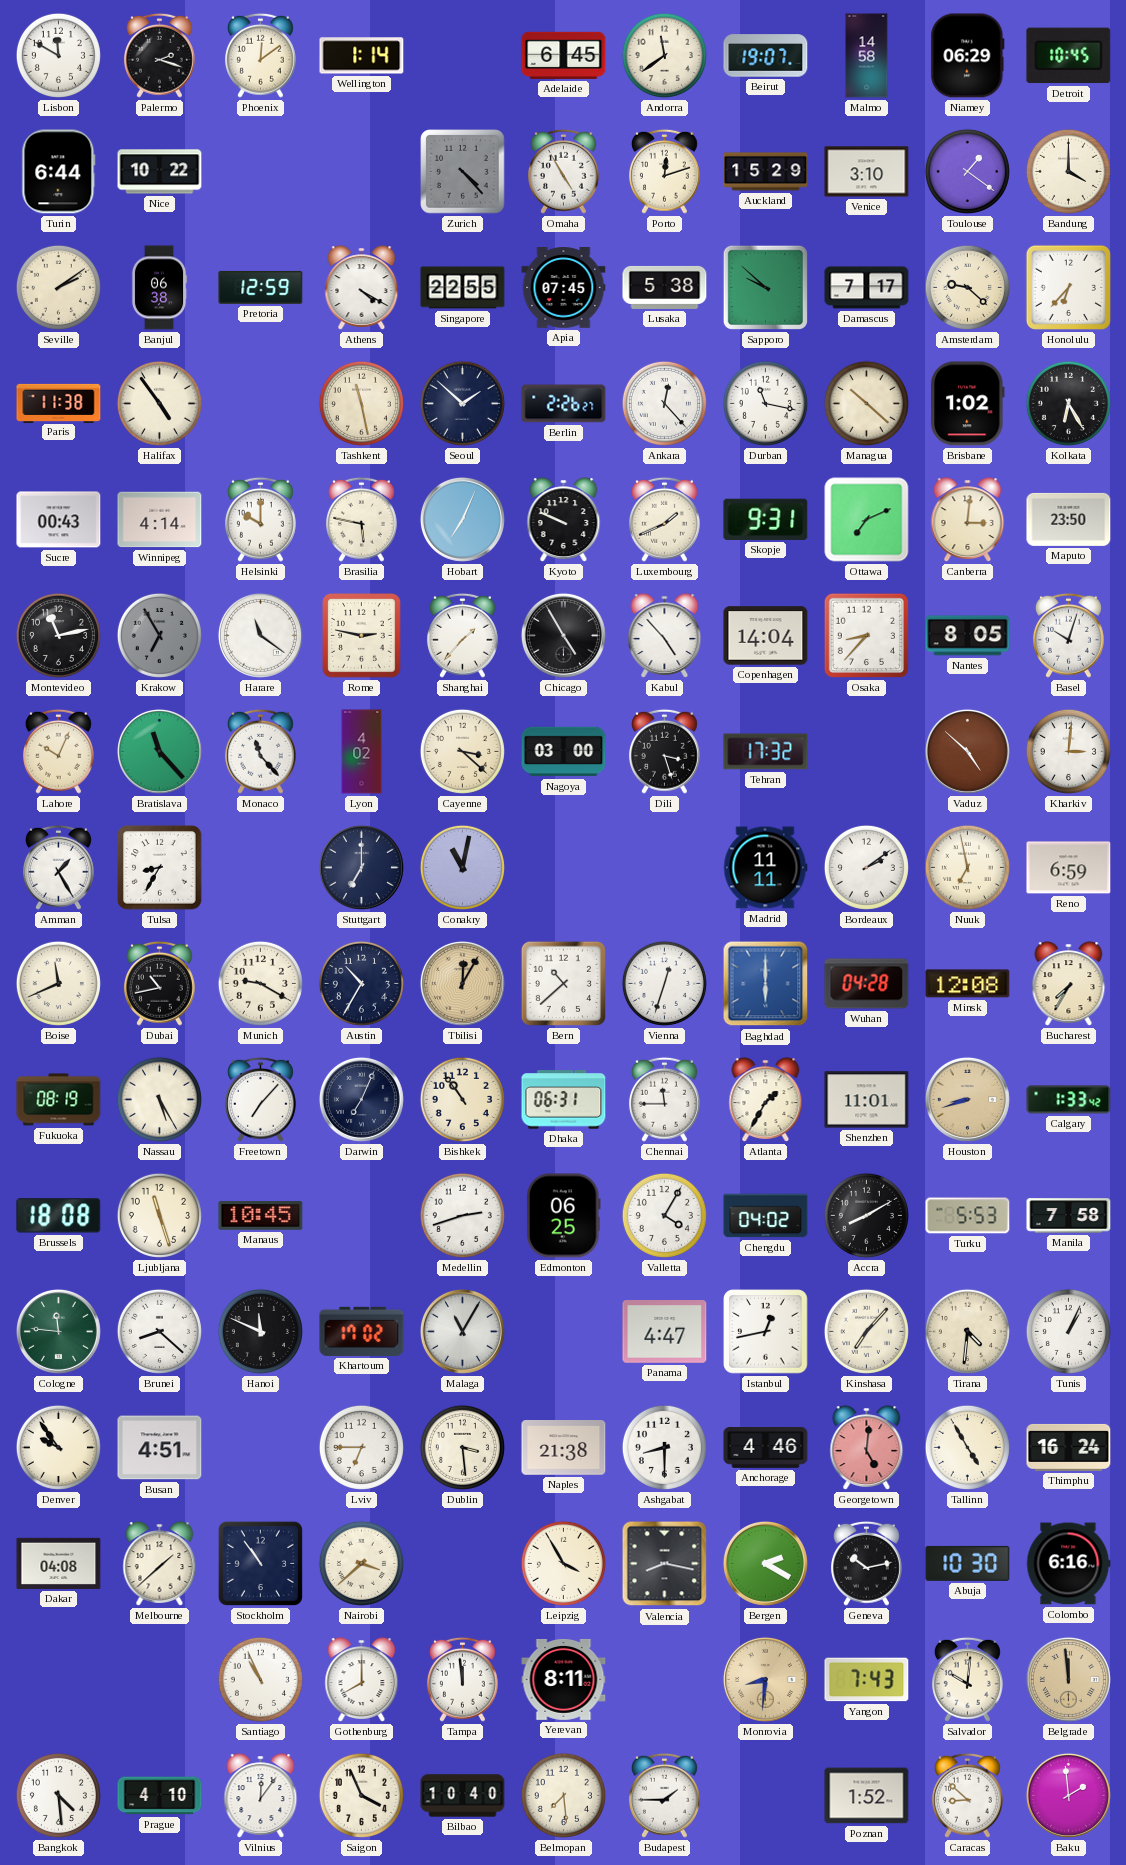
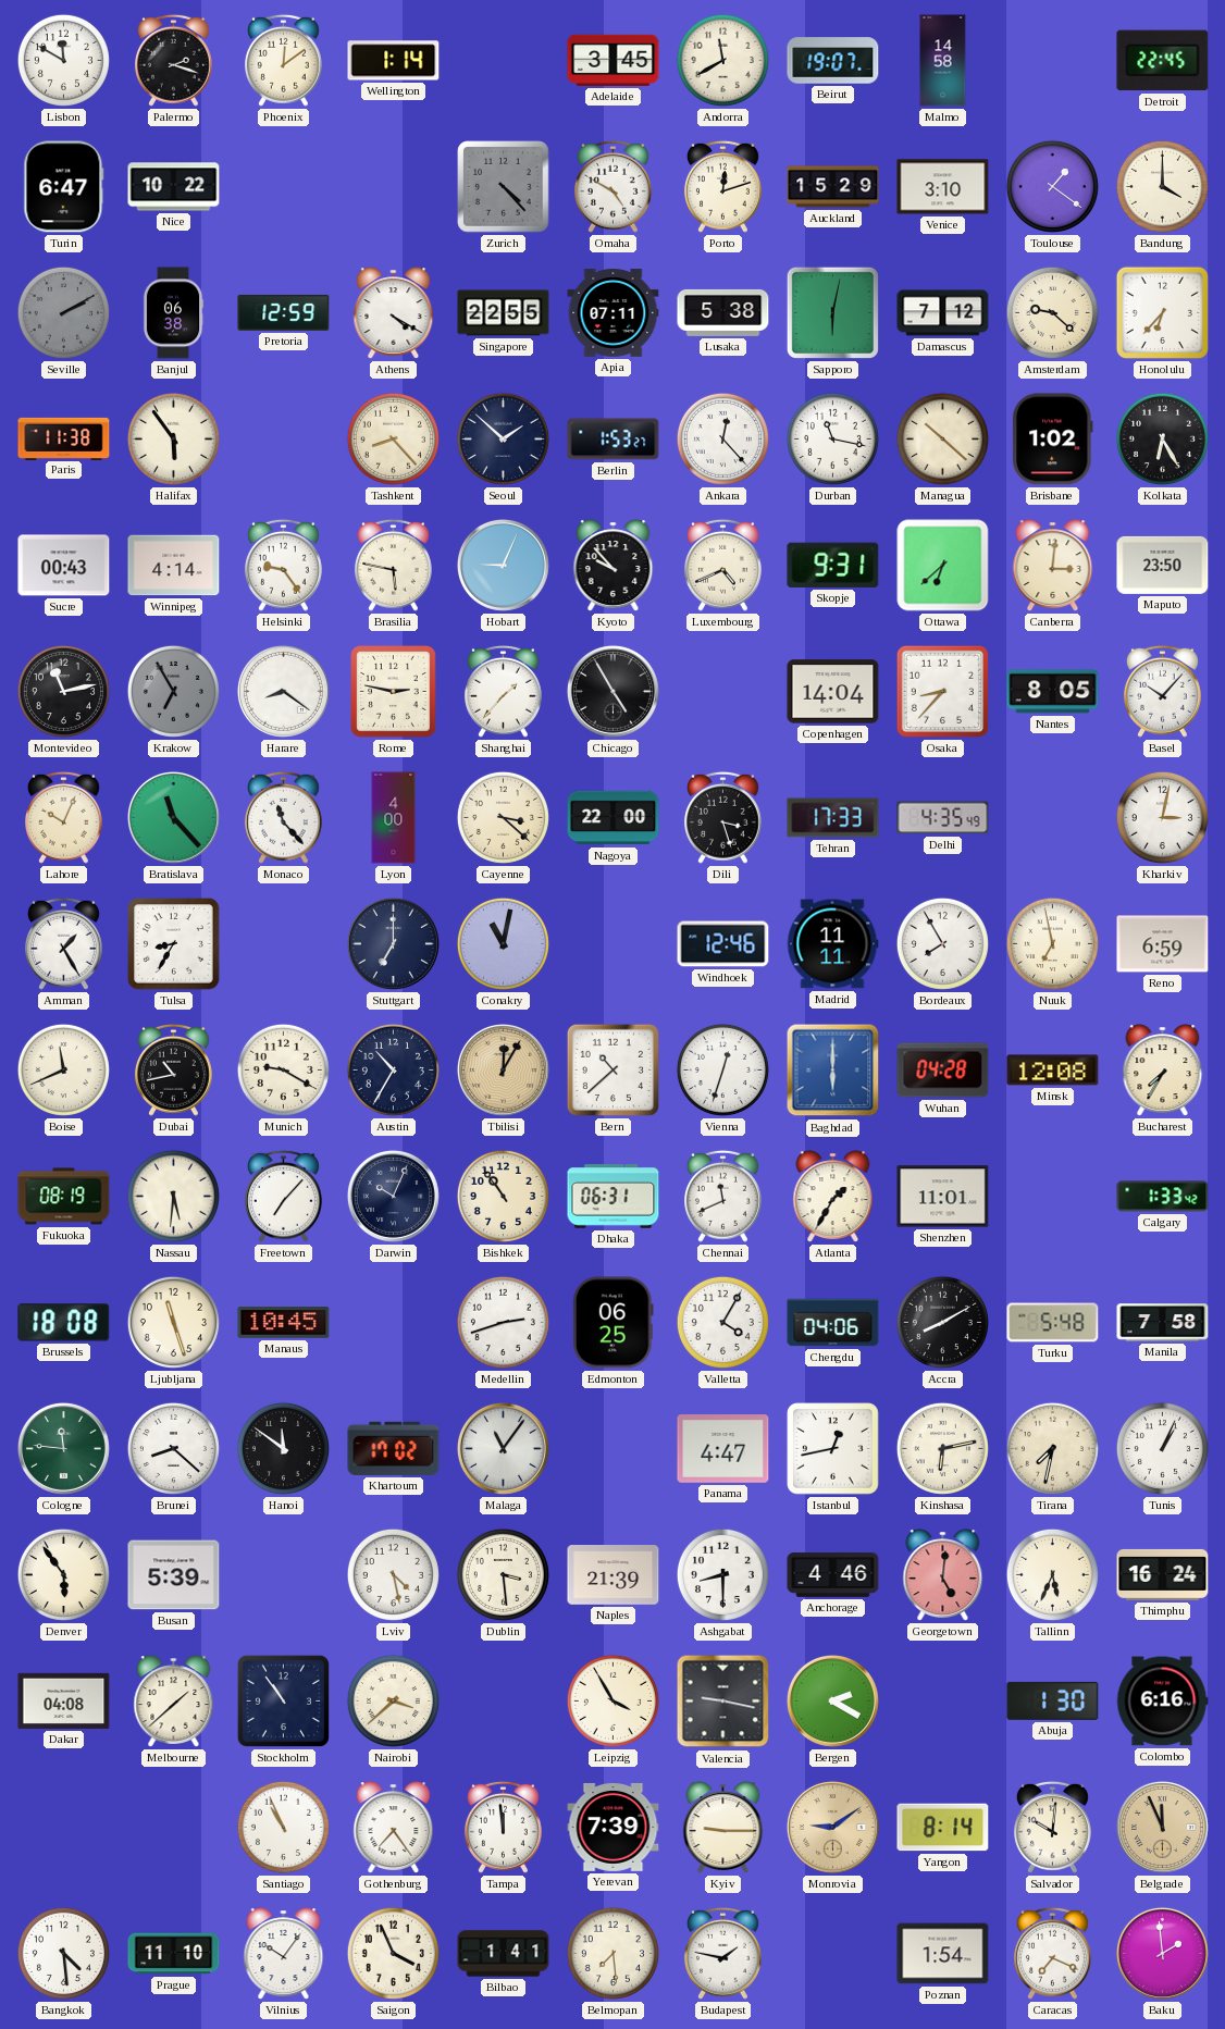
Adelaide: 6:45 -> 3:45
Andorra: 11:39 -> 11:40
Niamey: 06:29 -> none
Detroit: 10:45 -> 22:45
Turin: 6:44 -> 6:47
Omaha: 4:55 -> 4:50
Seville: 2:09 -> 2:10
Seville dial: cream -> grey
Apia: 07:45 -> 07:11
Sapporo: 9:52 -> 6:02
Damascus: 7:17 -> 7:12
Halifax: 4:54 -> 5:54
Tashkent: 11:28 -> 8:23
Berlin: 2:26 -> 1:53
Helsinki: 10:00 -> 9:24
Hobart: 7:04 -> 9:04
Kyoto: 9:49 -> 9:53
Luxembourg: 1:41 -> 4:41
Ottawa: 7:11 -> 6:38
Harare: 11:21 -> 8:21
Kabul: 4:53 -> none
Basel: 10:03 -> 10:07
Lyon: 4:02 -> 4:00
Nagoya: 03:00 -> 22:00
Tehran: 17:32 -> 17:33
Delhi: none -> 4:35
Vaduz: 4:52 -> none
Kharkiv: 3:01 -> 3:02
Windhoek: none -> 12:46
Bordeaux: 2:09 -> 7:55
Nassau: 5:25 -> 5:31
Darwin: 7:04 -> 10:04
Chennai: 11:45 -> 11:41
Houston: 8:42 -> none
Chengdu: 04:02 -> 04:06
Turku: 5:53 -> 5:48
Hanoi: 11:49 -> 11:51
Malaga: 11:05 -> 11:06
Kinshasa: 7:07 -> 6:13
Tirana: 4:31 -> 7:32
Denver: 9:54 -> 5:54
Busan: 4:51 -> 5:39
Lviv: 6:45 -> 4:28
Naples: 21:38 -> 21:39
Tallinn: 4:55 -> 5:34
Valencia: 8:17 -> 9:17
Geneva: 10:13 -> none
Abuja: 10:30 -> 1:30
Gothenburg: 8:00 -> 7:24
Yerevan: 8:11 -> 7:39
Kyiv: none -> 9:15
Monrovia: 8:31 -> 9:09
Yangon: 7:43 -> 8:14
Belgrade: 11:59 -> 11:56
Prague: 4:10 -> 11:10
Vilnius: 12:06 -> 10:06
Bilbao: 10:40 -> 1:41
Budapest: 1:45 -> 1:47
Poznan: 1:52 -> 1:54
Caracas: 8:52 -> 7:19
